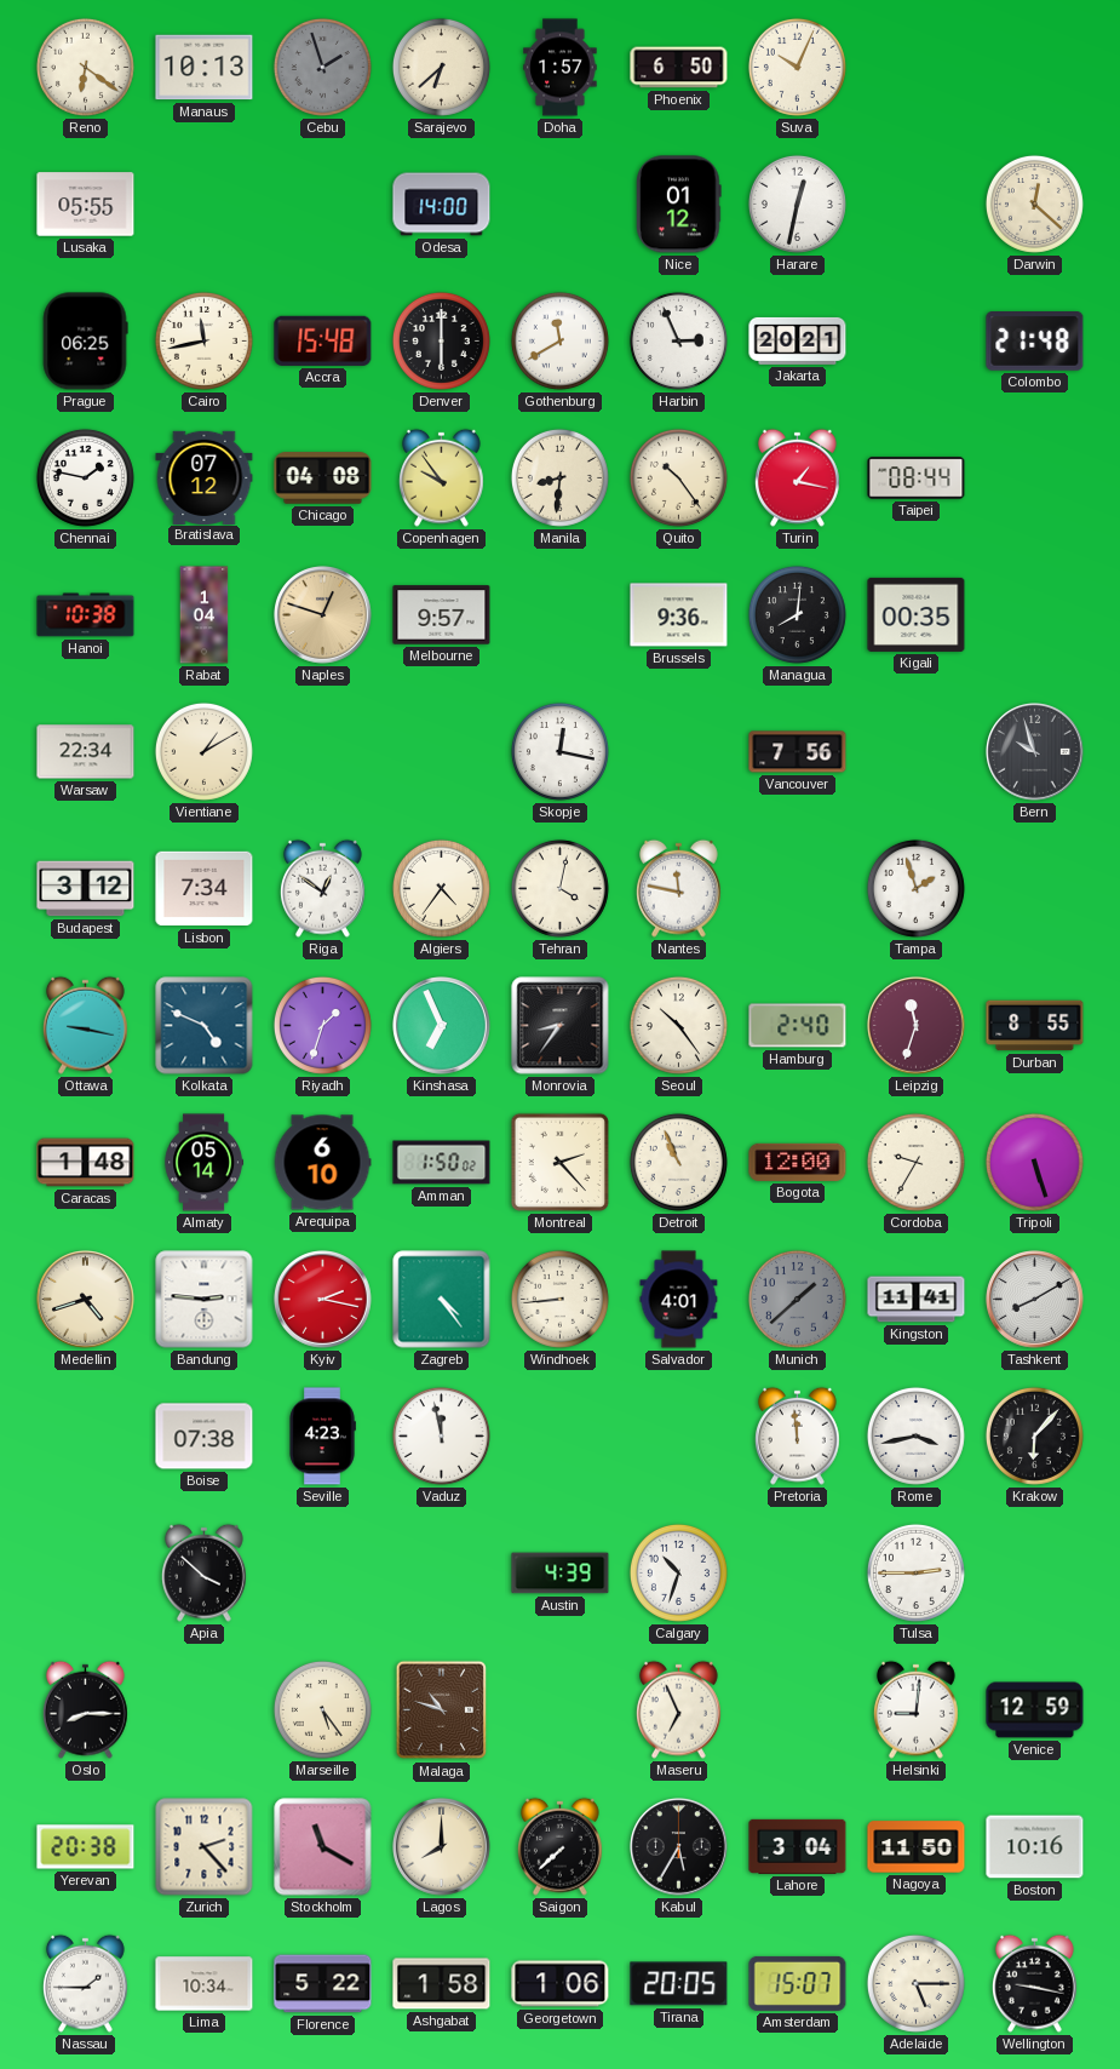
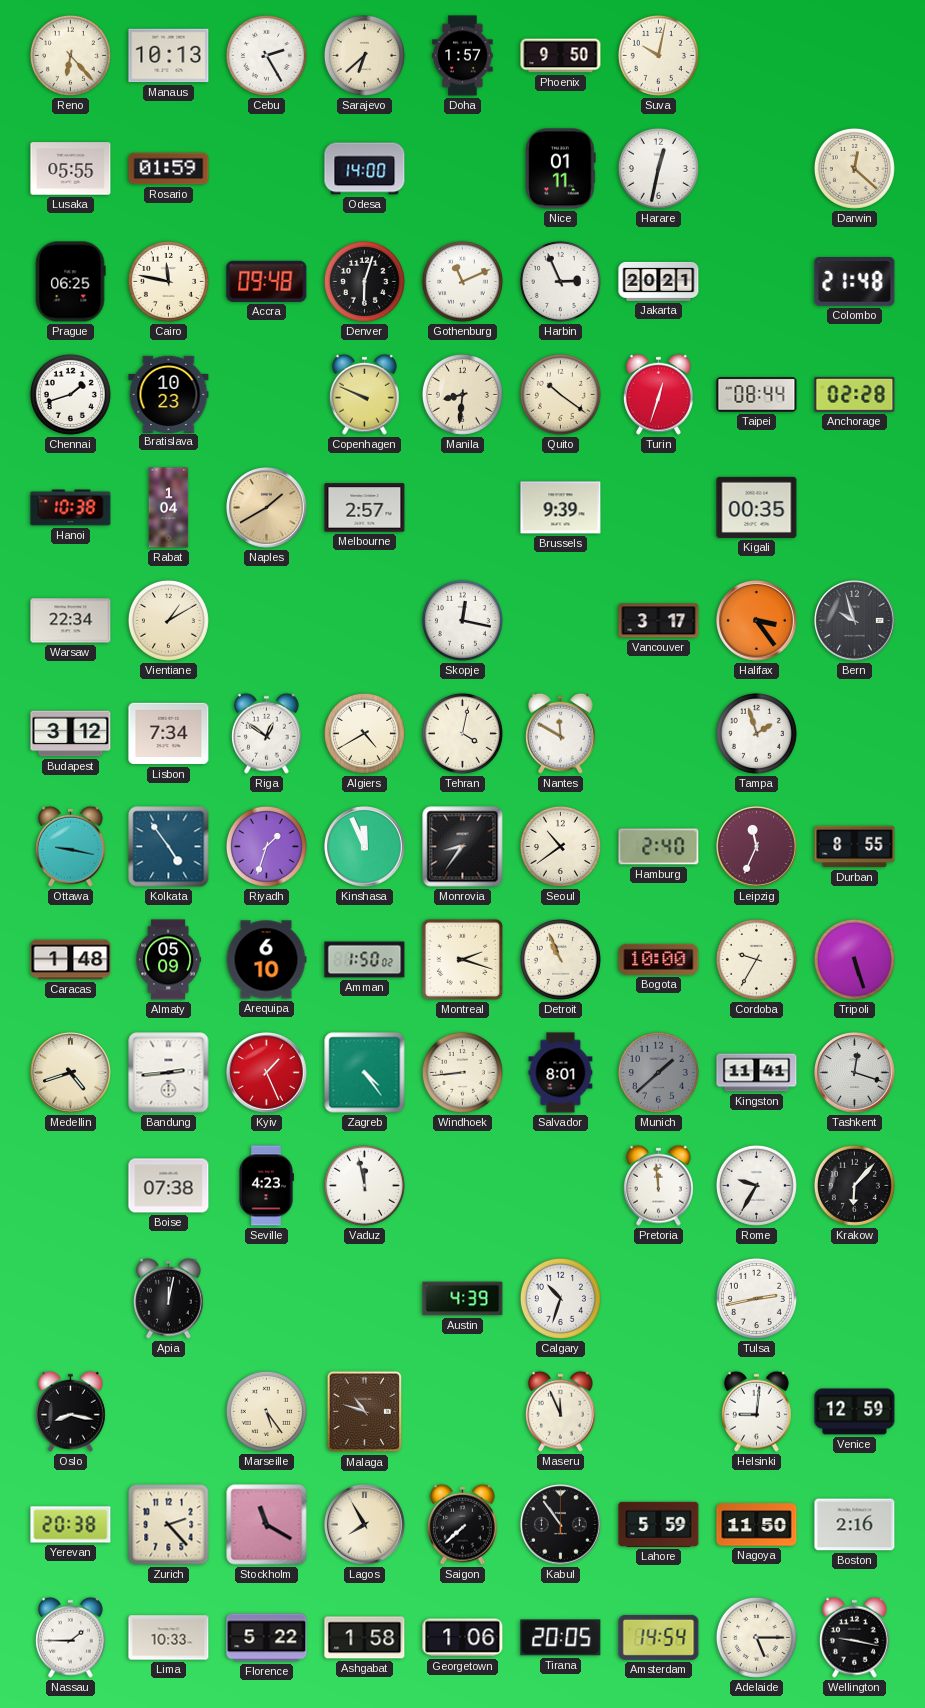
Reno: 6:21 -> 6:23
Cebu: 1:57 -> 2:25
Cebu dial: grey -> white
Phoenix: 6:50 -> 9:50
Suva: 10:04 -> 10:02
Rosario: none -> 01:59
Nice: 01:12 -> 01:11
Cairo: 11:43 -> 11:47
Accra: 15:48 -> 09:48
Denver: 6:00 -> 6:03
Gothenburg: 11:40 -> 11:11
Chennai: 1:47 -> 1:42
Bratislava: 07:12 -> 10:23
Chicago: 04:08 -> none
Copenhagen: 9:54 -> 9:49
Quito: 10:24 -> 10:21
Turin: 1:17 -> 12:33
Anchorage: none -> 02:28
Naples: 12:48 -> 1:40
Melbourne: 9:57 -> 2:57
Brussels: 9:36 -> 9:39
Managua: 8:01 -> none
Vancouver: 7:56 -> 3:17
Halifax: none -> 3:24
Algiers: 4:36 -> 4:40
Nantes: 11:47 -> 11:50
Kolkata: 4:49 -> 4:54
Kinshasa: 6:56 -> 11:56
Seoul: 10:24 -> 10:39
Leipzig: 11:33 -> 11:34
Almaty: 05:14 -> 05:09
Montreal: 2:23 -> 2:18
Bogota: 12:00 -> 10:00
Bandung: 2:46 -> 2:44
Kyiv: 2:17 -> 1:26
Salvador: 4:01 -> 8:01
Tashkent: 8:10 -> 12:18
Rome: 3:43 -> 9:35
Apia: 3:52 -> 12:02
Tulsa: 2:45 -> 2:43
Oslo: 8:15 -> 8:17
Maseru: 6:56 -> 11:56
Lagos: 8:00 -> 7:55
Kabul: 5:35 -> 10:54
Lahore: 3:04 -> 5:59
Boston: 10:16 -> 2:16
Lima: 10:34 -> 10:33
Amsterdam: 15:07 -> 14:54
